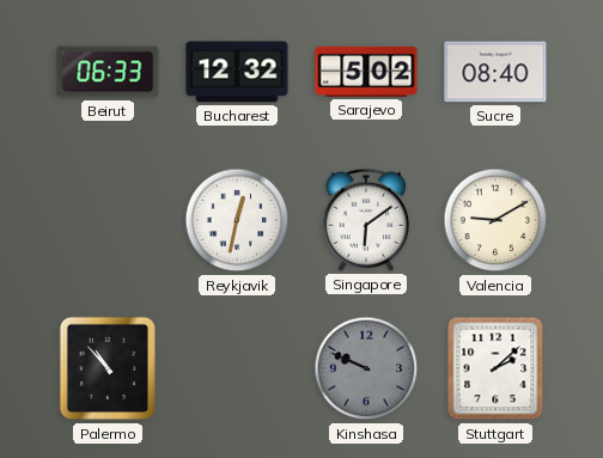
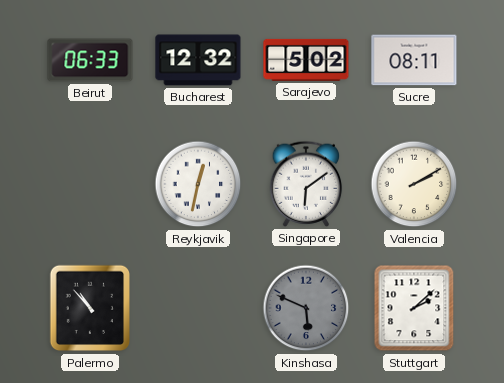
Sucre: 08:40 -> 08:11
Valencia: 9:10 -> 2:10
Kinshasa: 9:49 -> 5:49
